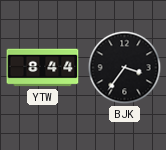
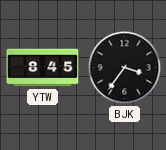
YTW: 8:44 -> 8:45
